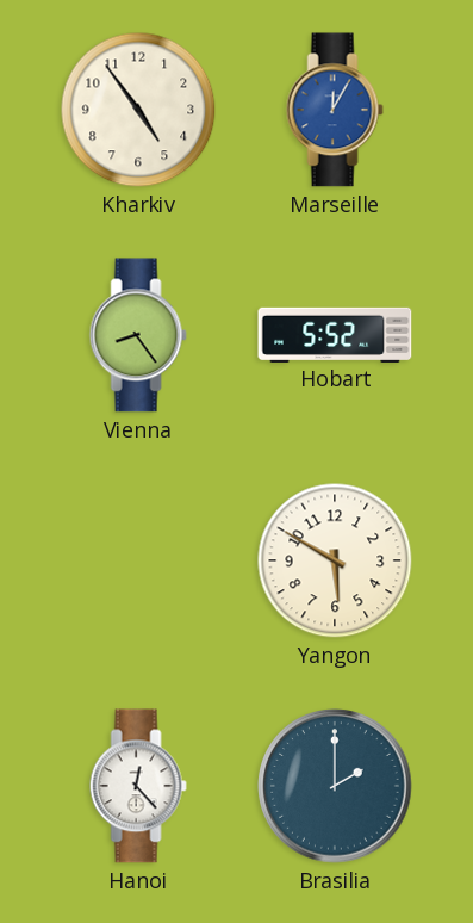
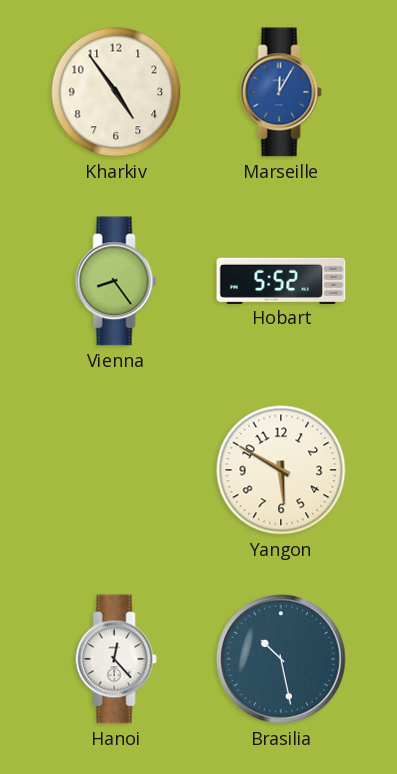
Brasilia: 2:00 -> 10:28
